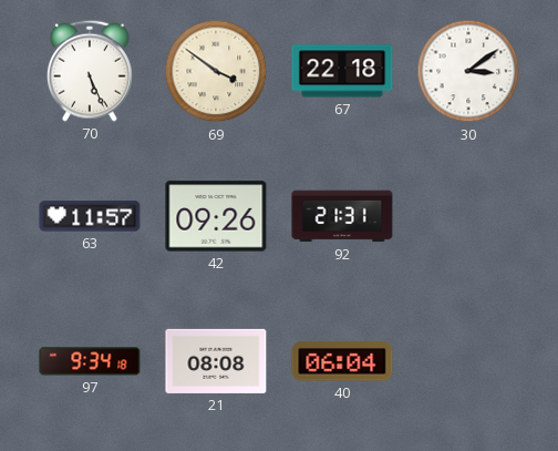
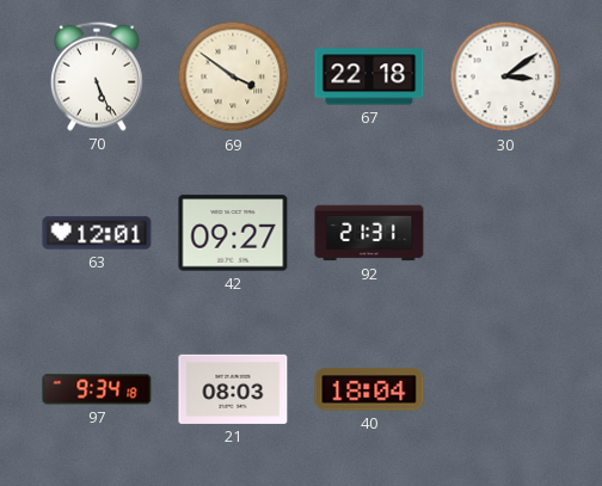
63: 11:57 -> 12:01
42: 09:26 -> 09:27
21: 08:08 -> 08:03
40: 06:04 -> 18:04
